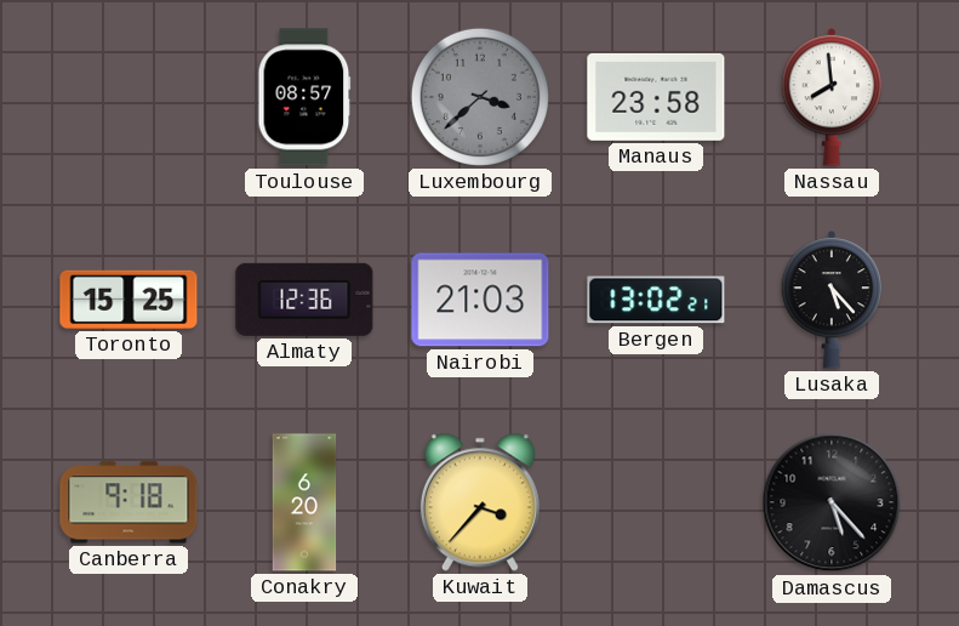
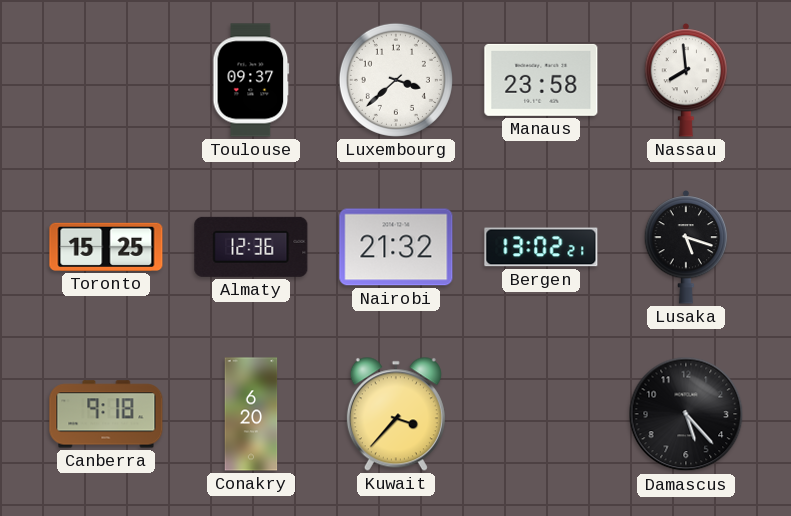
Toulouse: 08:57 -> 09:37
Luxembourg dial: grey -> white
Nairobi: 21:03 -> 21:32
Lusaka: 5:23 -> 5:18
